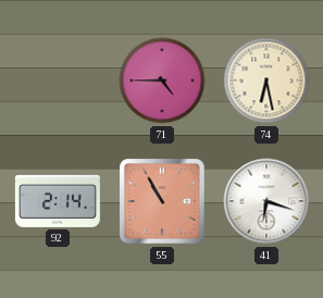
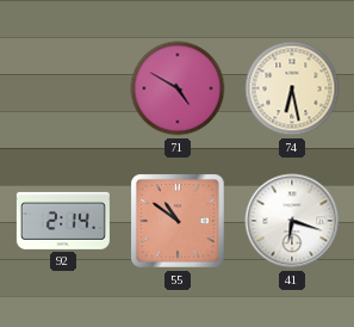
71: 4:45 -> 4:50
55: 10:55 -> 10:51
